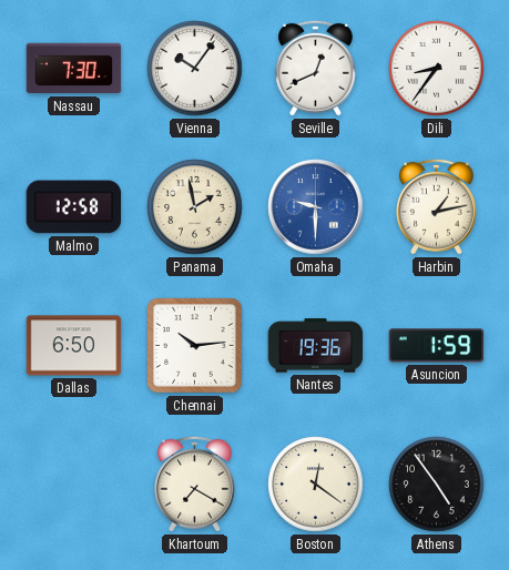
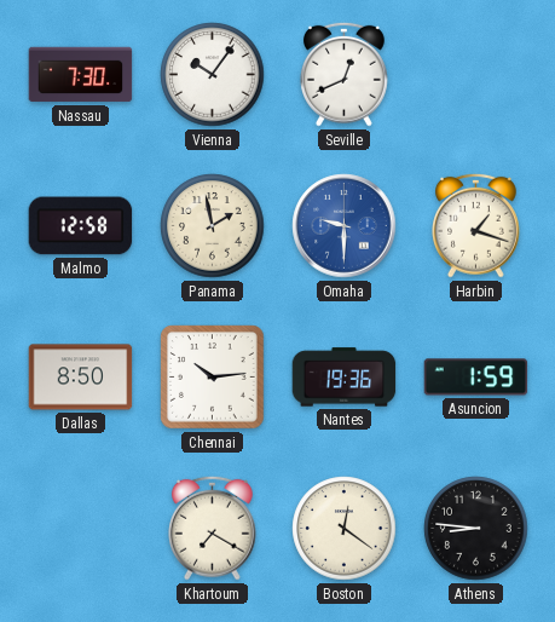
Dili: 8:36 -> none
Harbin: 1:13 -> 1:18
Dallas: 6:50 -> 8:50
Athens: 4:54 -> 8:46
